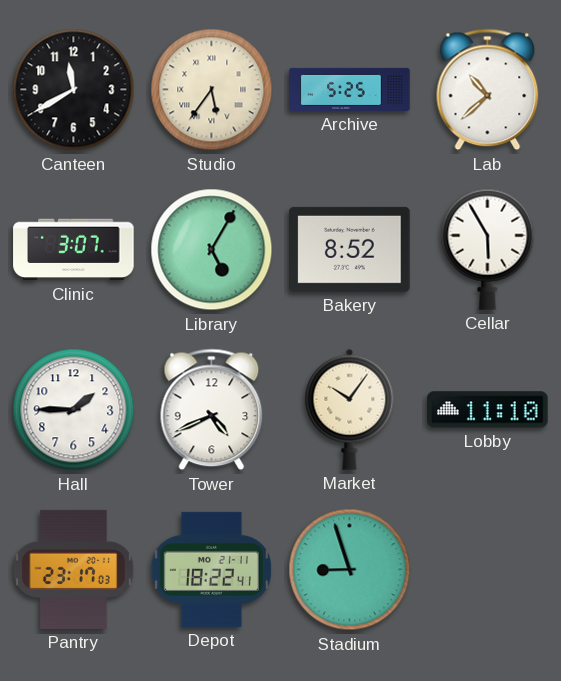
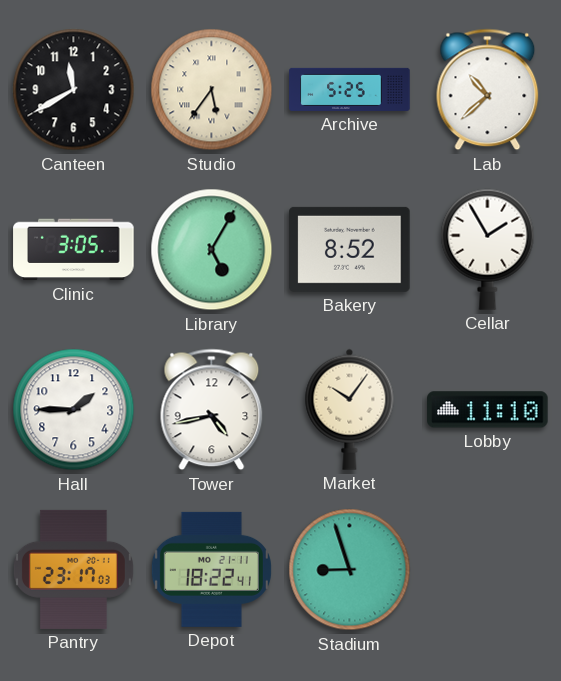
Clinic: 3:07 -> 3:05
Cellar: 5:55 -> 1:55
Tower: 4:41 -> 4:43
